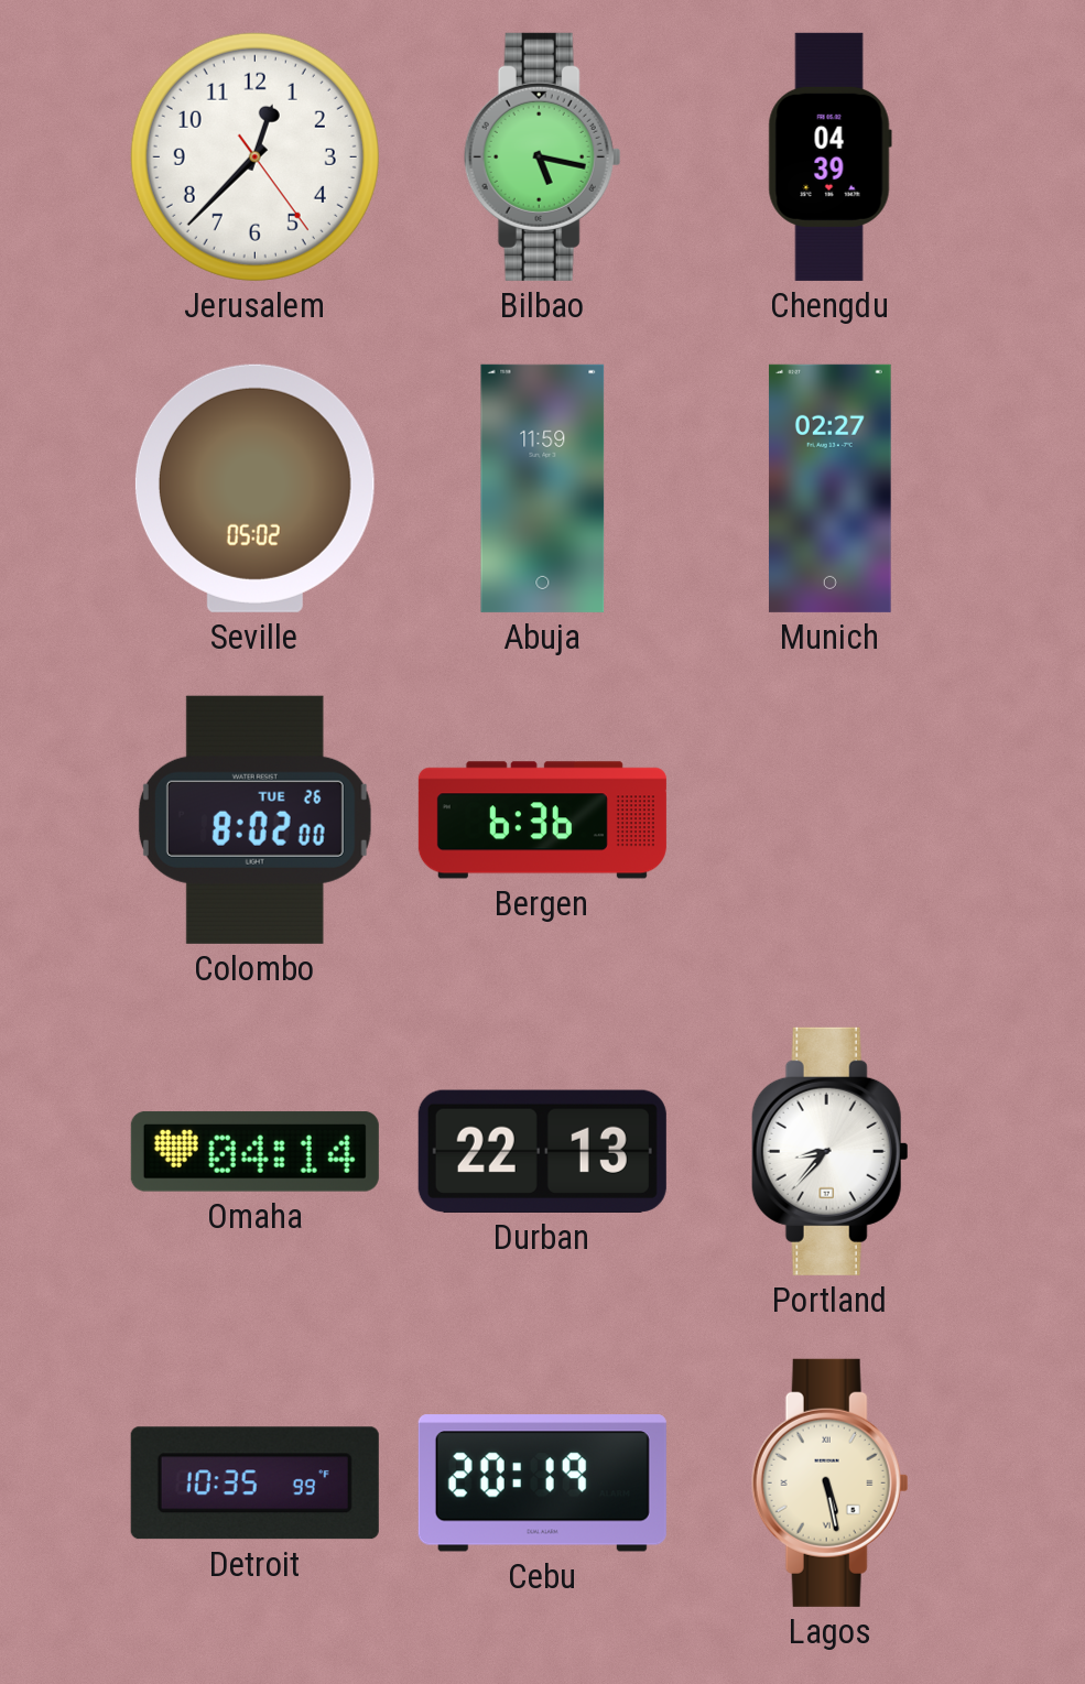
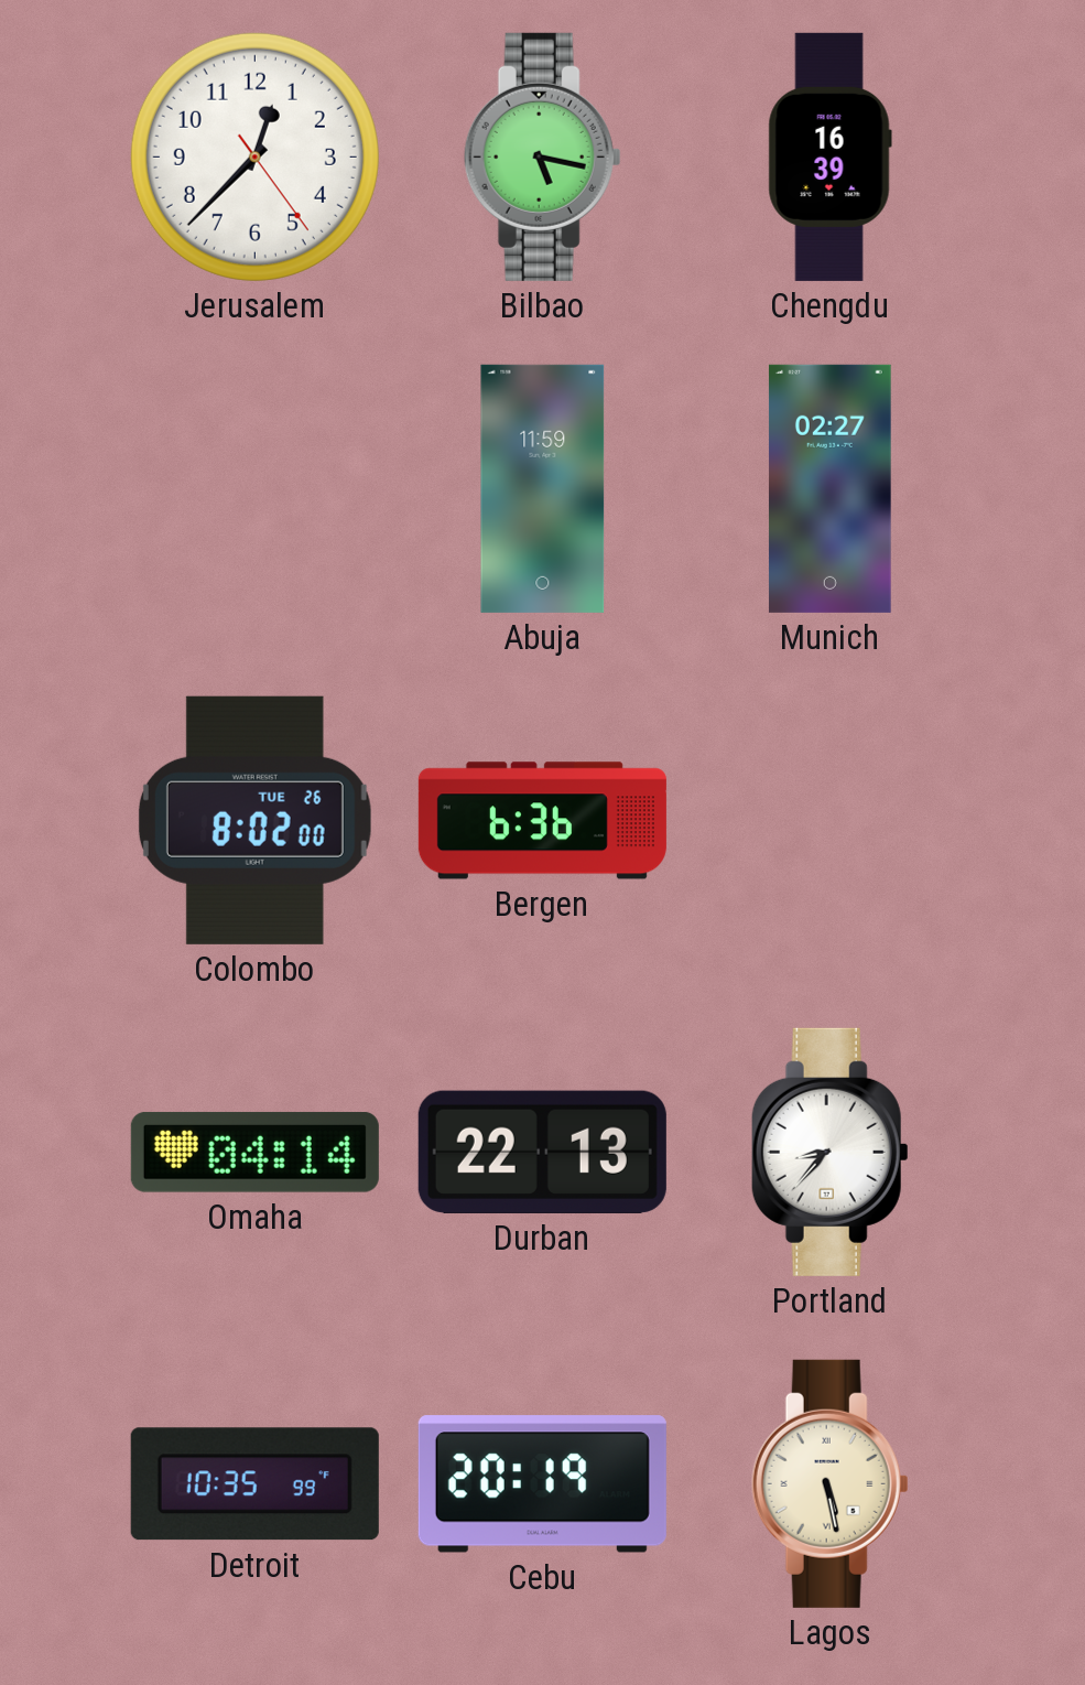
Chengdu: 04:39 -> 16:39
Seville: 05:02 -> none
